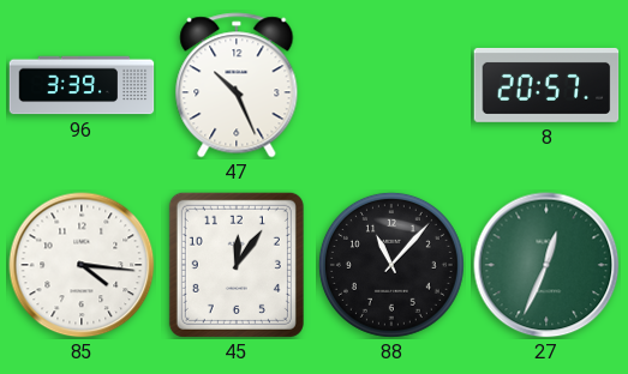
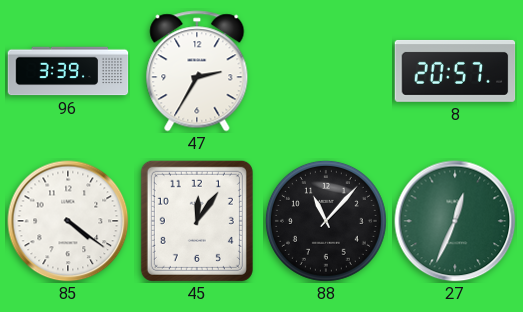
47: 10:26 -> 2:35
85: 4:16 -> 4:21
